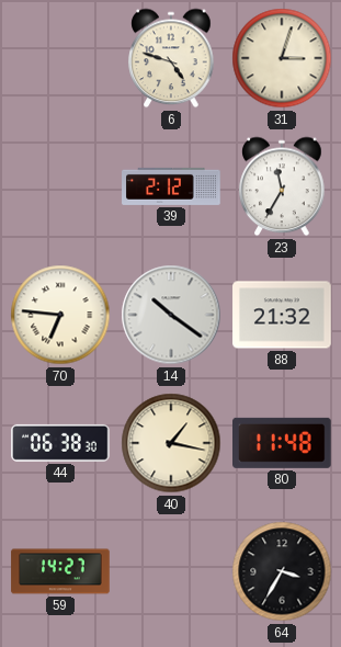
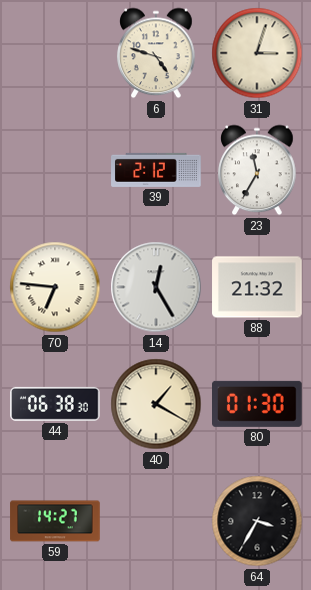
14: 10:21 -> 12:25
40: 1:17 -> 1:20
80: 11:48 -> 01:30
